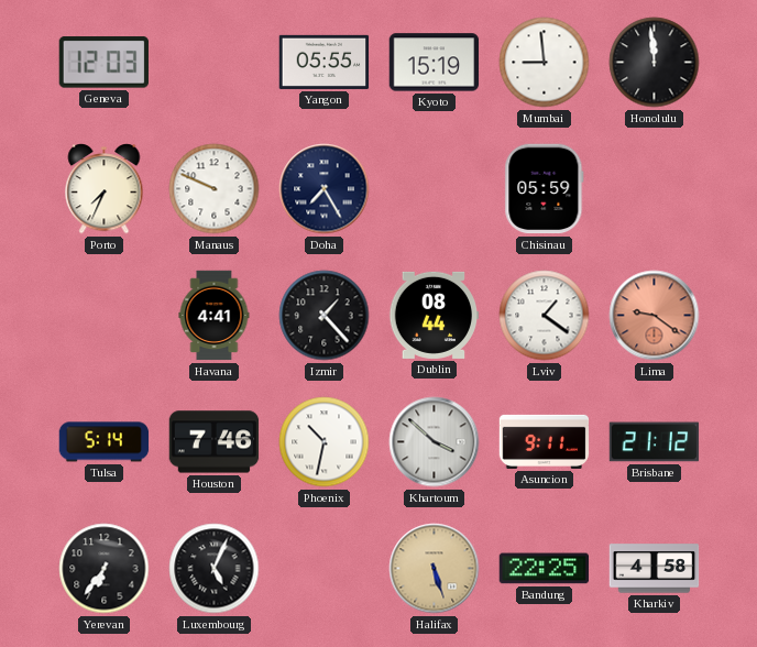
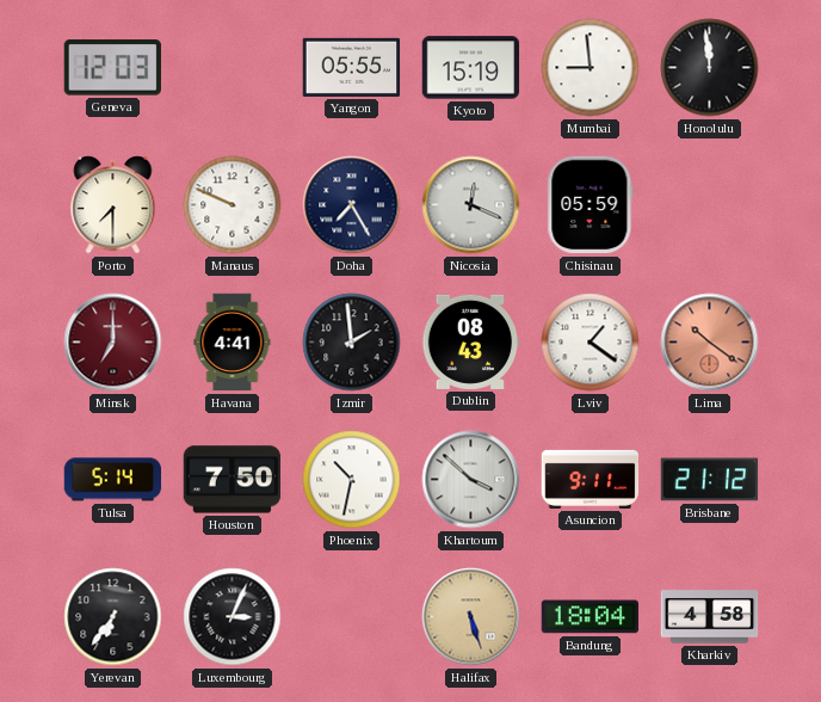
Porto: 7:34 -> 7:30
Nicosia: none -> 12:19
Minsk: none -> 7:00
Izmir: 1:23 -> 1:59
Dublin: 08:44 -> 08:43
Lima: 9:21 -> 10:21
Houston: 7:46 -> 7:50
Luxembourg: 5:04 -> 3:04
Bandung: 22:25 -> 18:04
